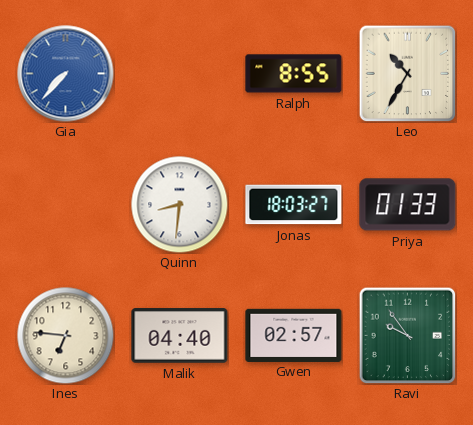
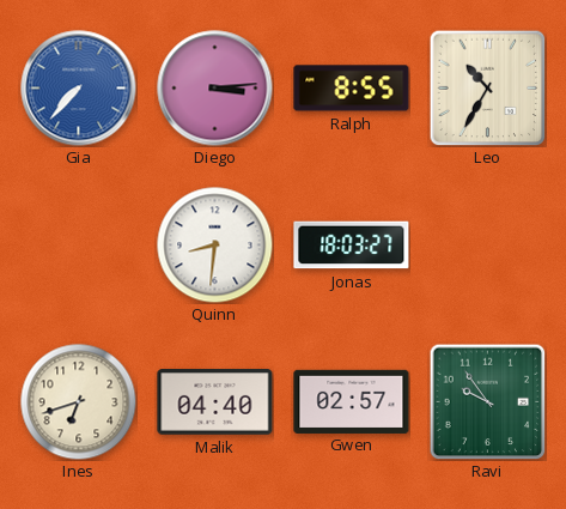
Diego: none -> 3:14
Priya: 01:33 -> none
Ines: 6:46 -> 6:42
